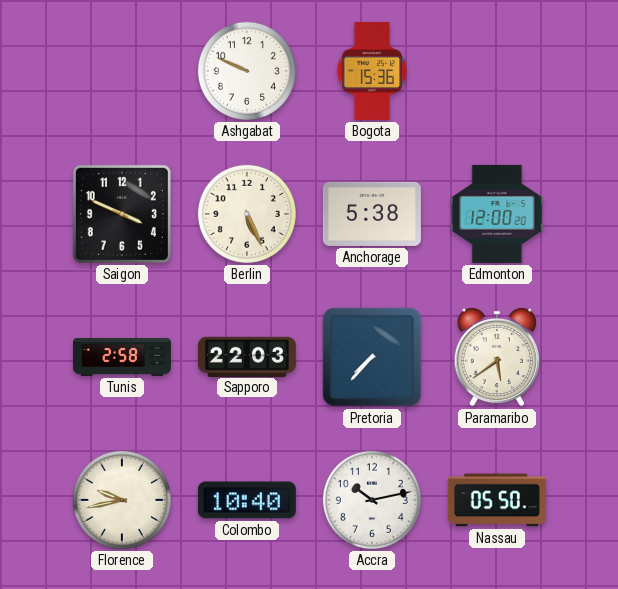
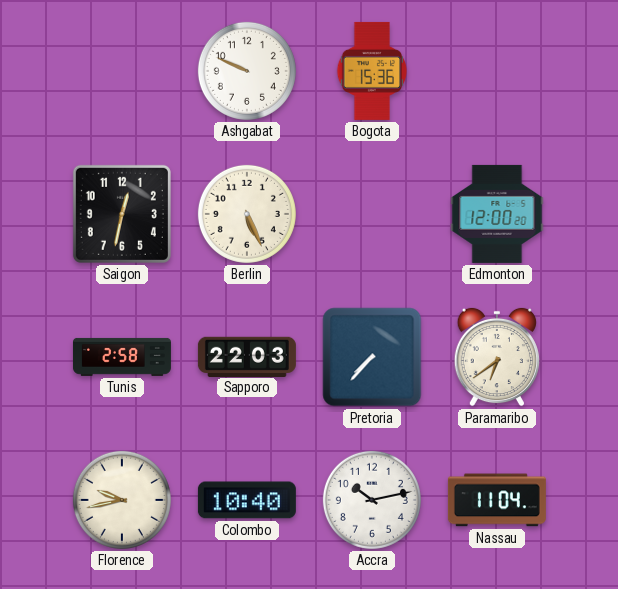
Saigon: 3:49 -> 12:32
Anchorage: 5:38 -> none
Paramaribo: 5:39 -> 6:39
Nassau: 05:50 -> 11:04
